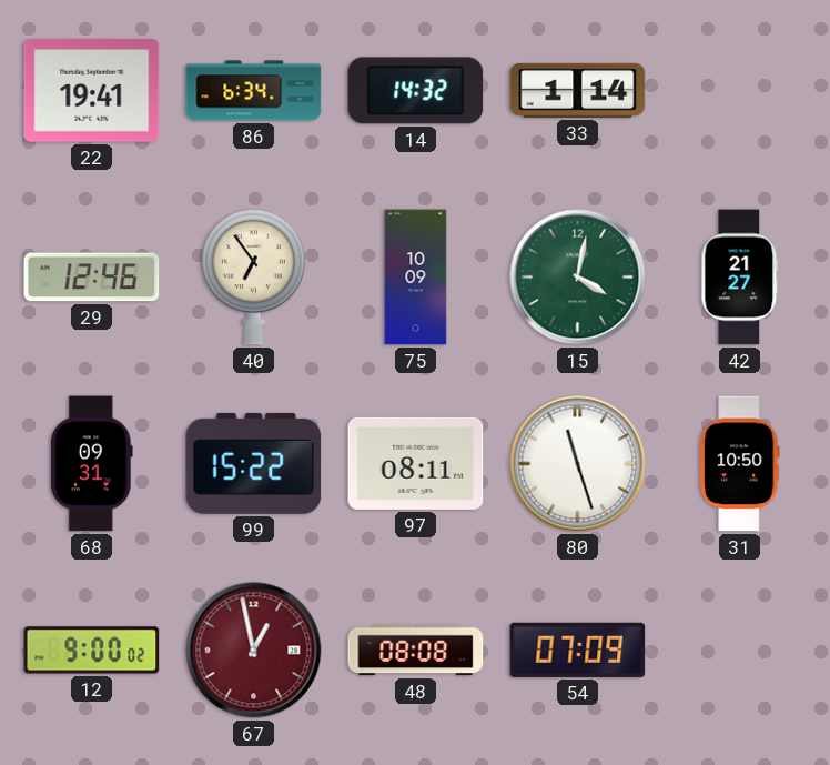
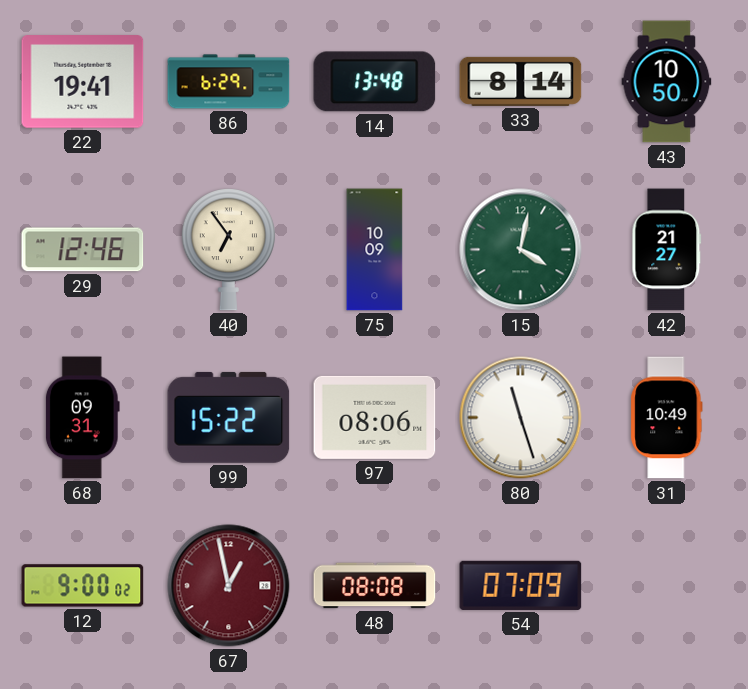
86: 6:34 -> 6:29
14: 14:32 -> 13:48
33: 1:14 -> 8:14
43: none -> 10:50
97: 08:11 -> 08:06
31: 10:50 -> 10:49
